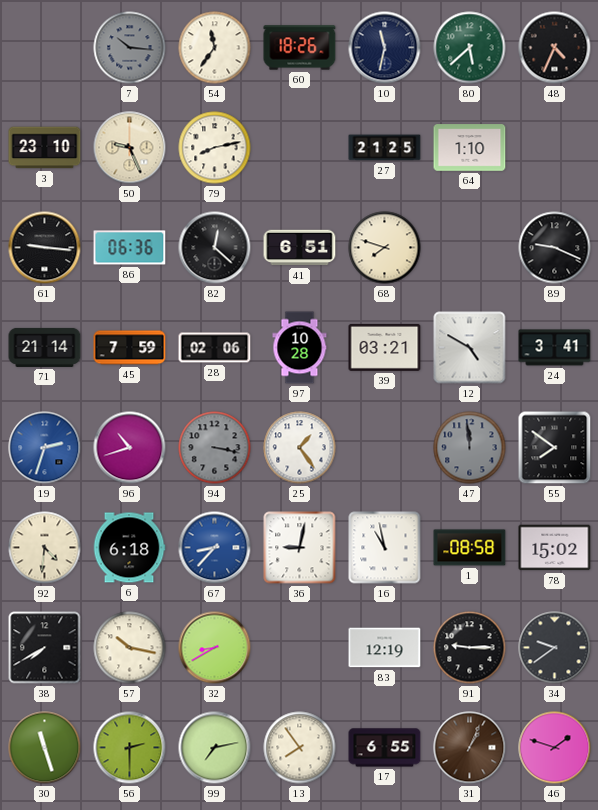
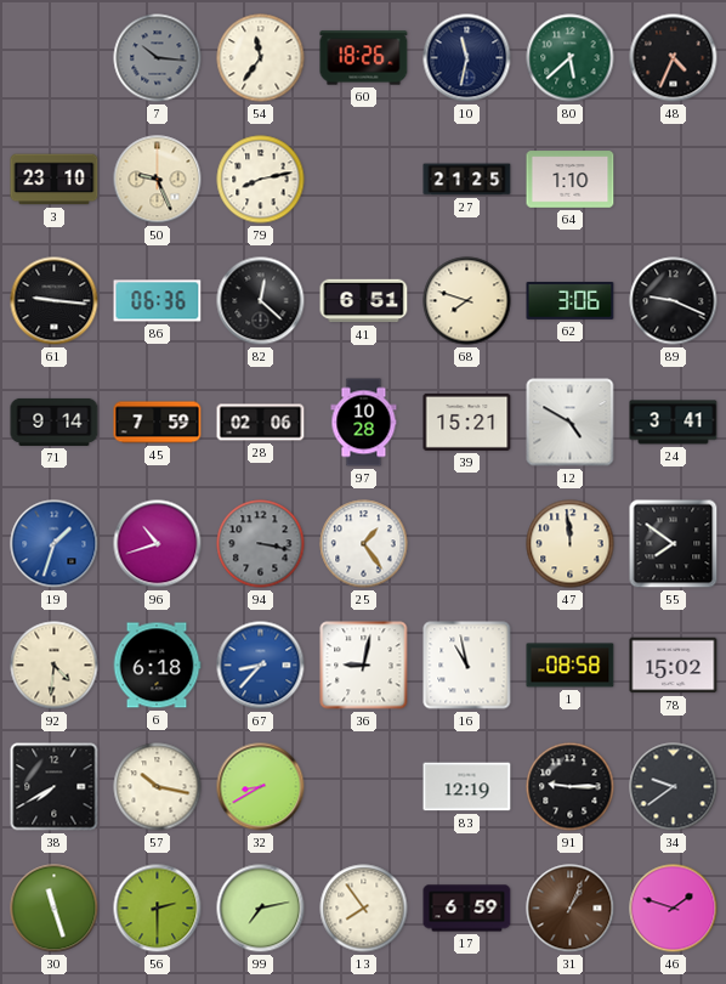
62: none -> 3:06
71: 21:14 -> 9:14
39: 03:21 -> 15:21
19: 2:33 -> 1:33
47 dial: grey -> cream
17: 6:55 -> 6:59
